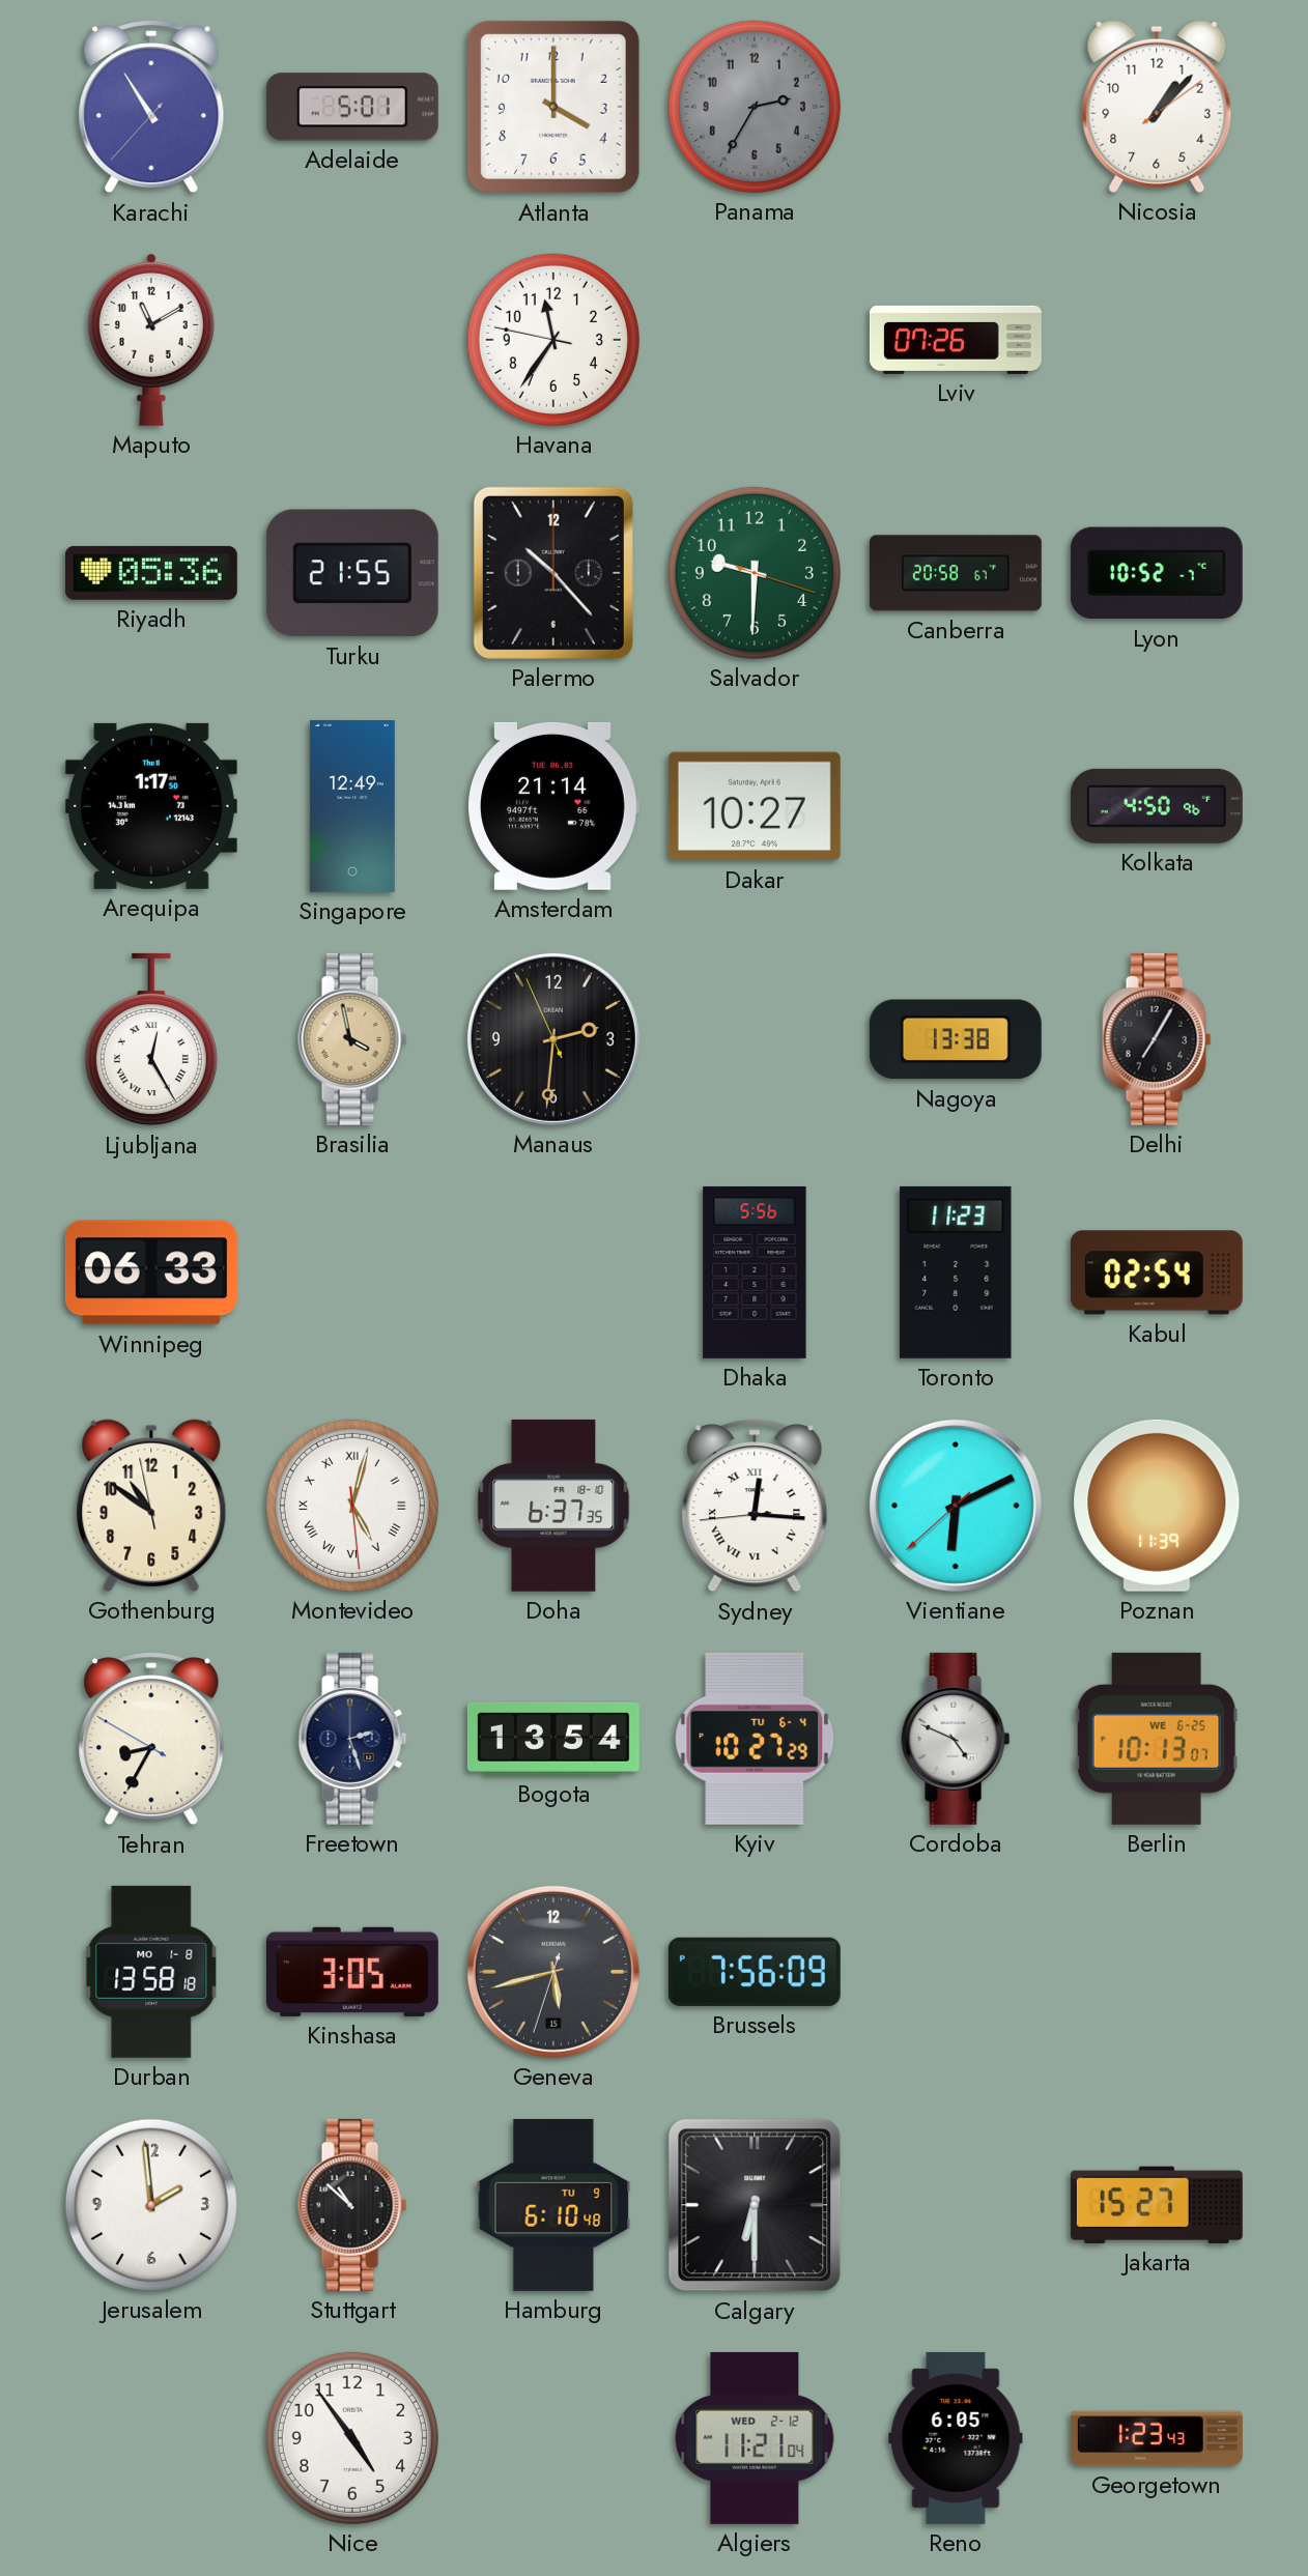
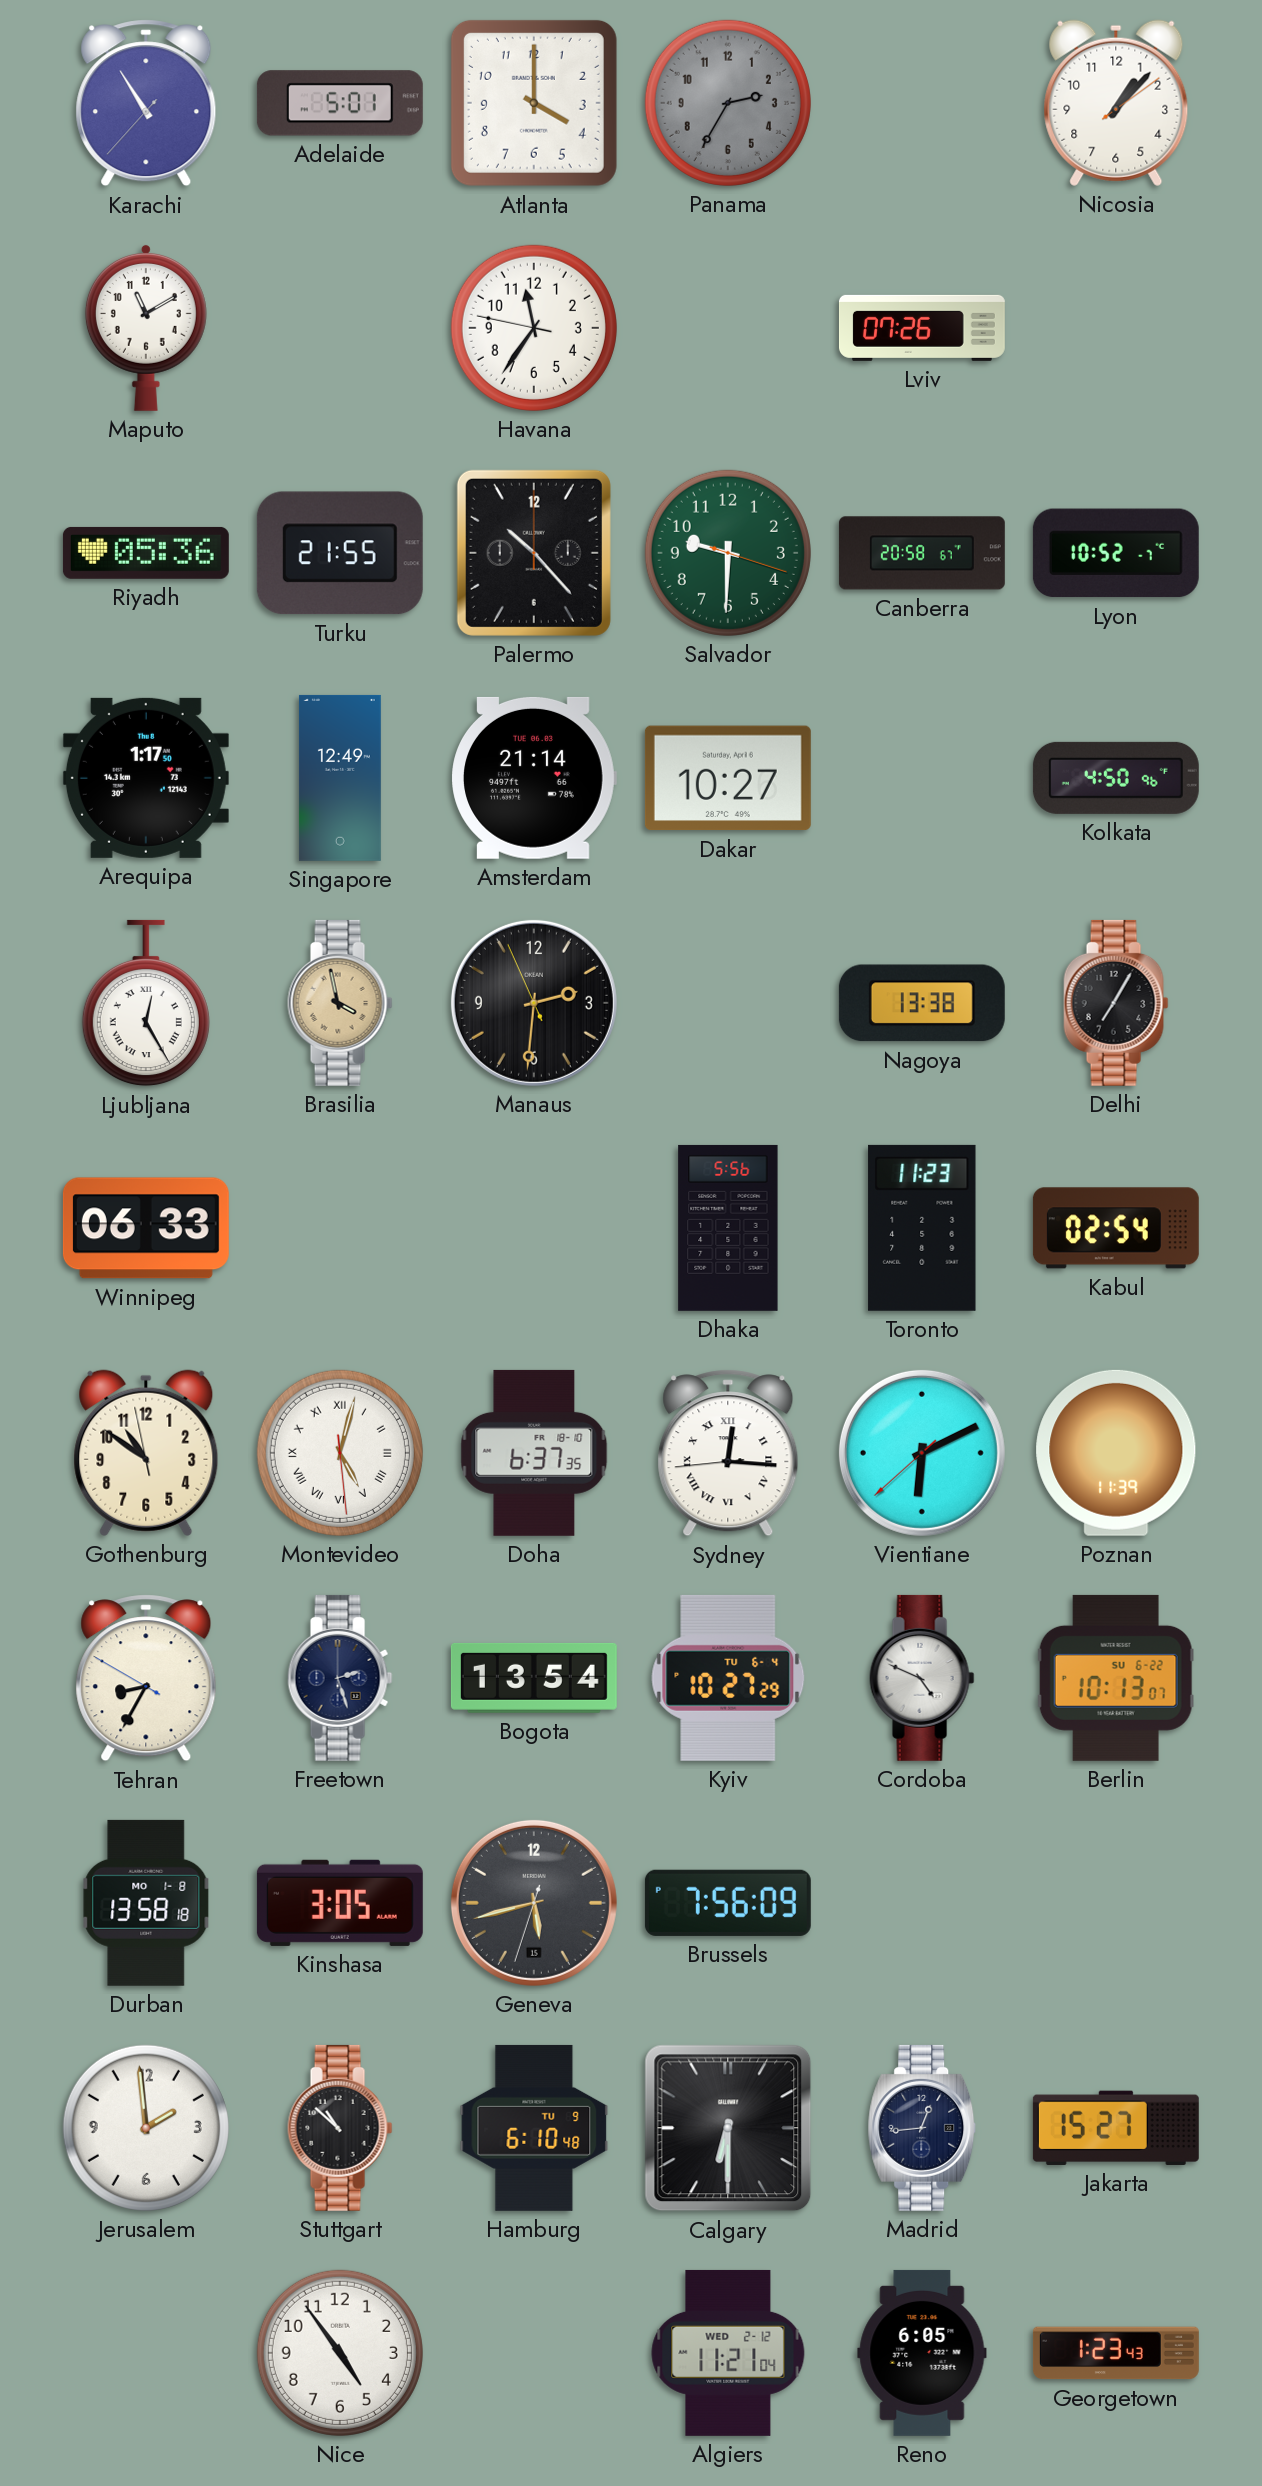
Berlin date: WE 6-25 -> SU 6-22
Madrid: none -> 12:44
